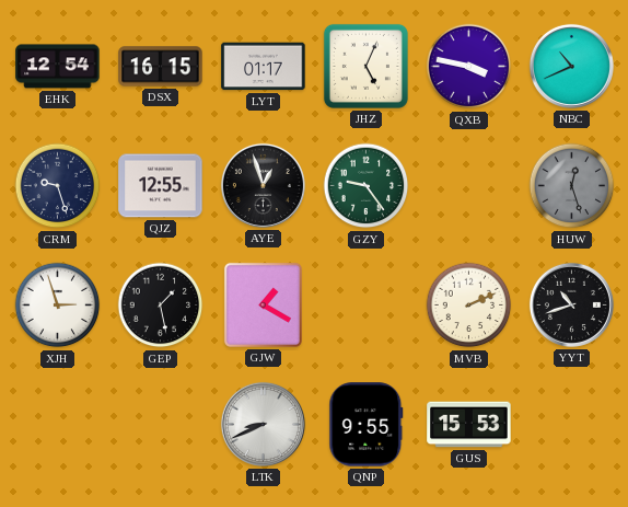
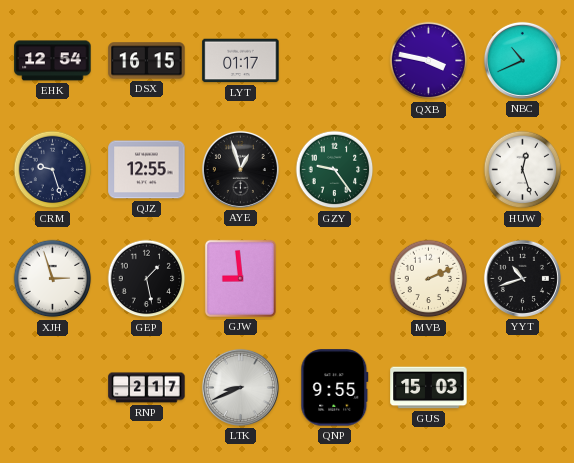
JHZ: 5:04 -> none
HUW dial: grey -> white
GJW: 1:20 -> 8:59
RNP: none -> 2:17
GUS: 15:53 -> 15:03
